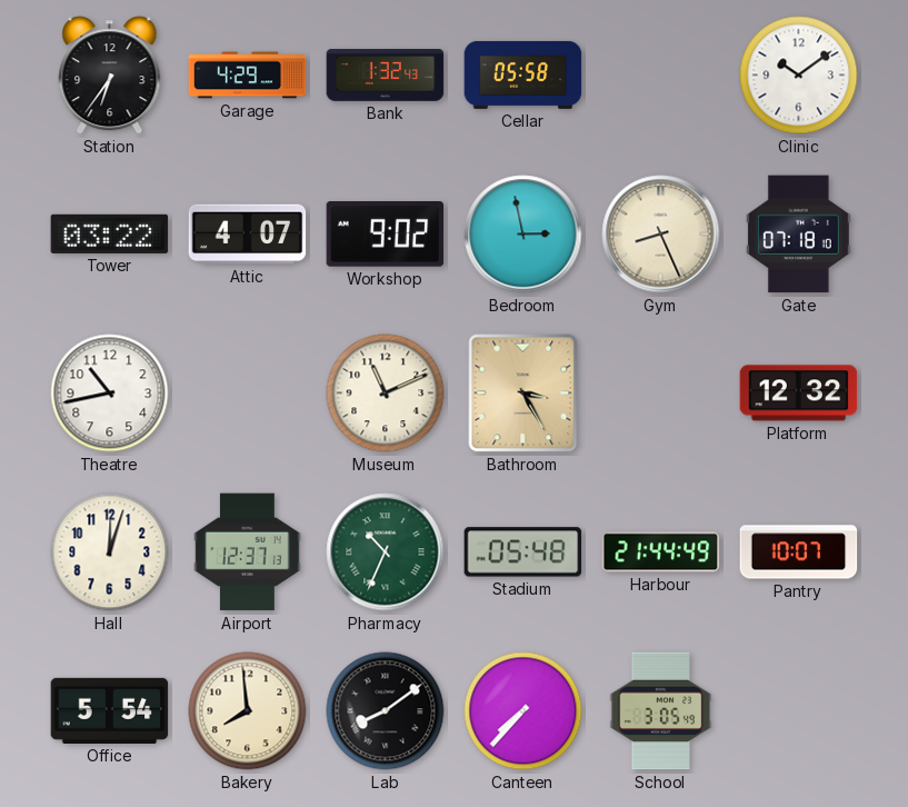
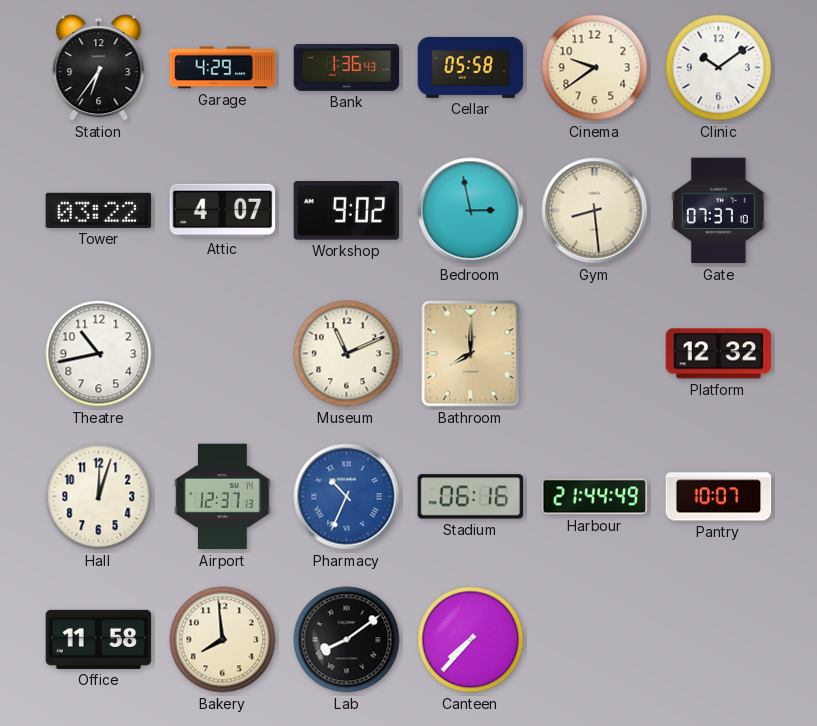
Bank: 1:32 -> 1:36
Cinema: none -> 9:39
Gym: 8:26 -> 8:29
Gate: 07:18 -> 07:37
Bathroom: 3:25 -> 8:00
Pharmacy dial: green -> blue
Stadium: 05:48 -> 06:16
Office: 5:54 -> 11:58
School: 3:05 -> none
